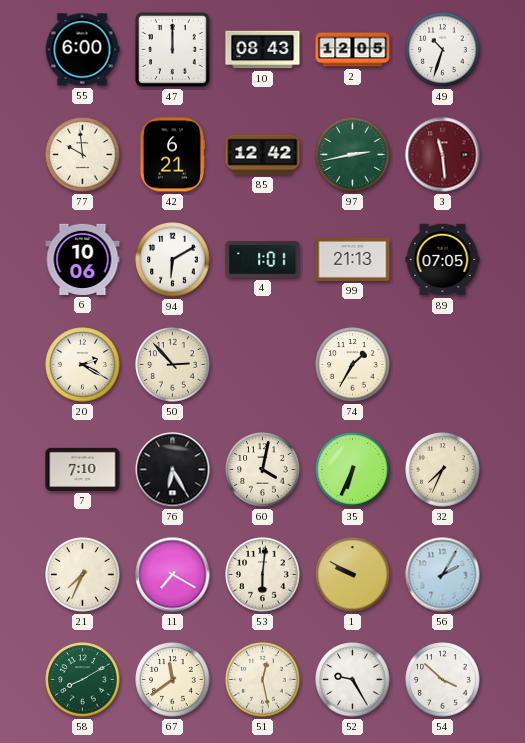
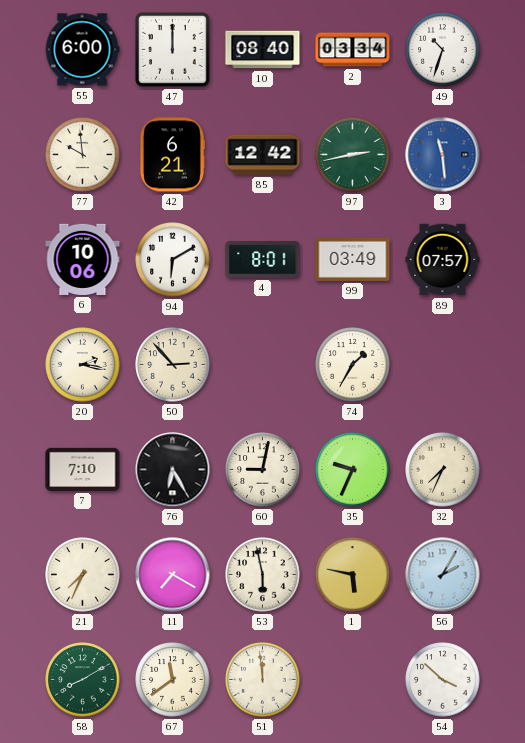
10: 08:43 -> 08:40
2: 12:05 -> 03:34
3 dial: burgundy -> blue
4: 1:01 -> 8:01
99: 21:13 -> 03:49
89: 07:05 -> 07:57
20: 2:20 -> 2:17
60: 4:02 -> 9:02
35: 6:34 -> 9:34
53: 6:01 -> 5:58
1: 9:50 -> 5:47
51: 12:28 -> 11:59
52: 9:25 -> none
